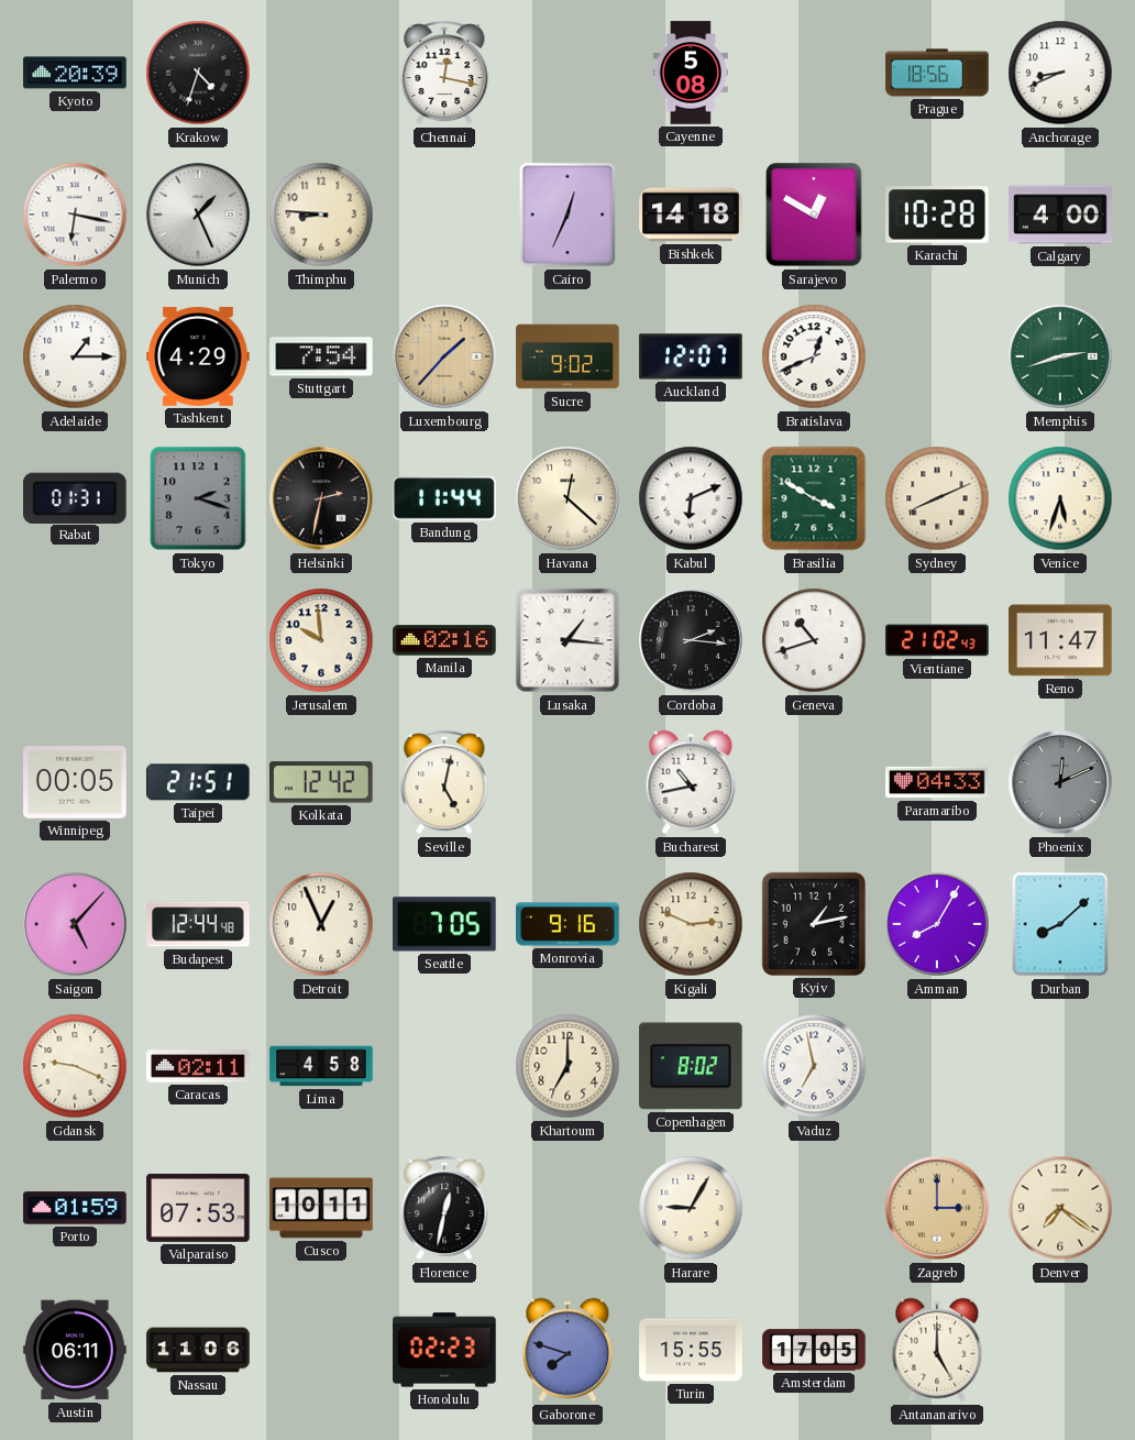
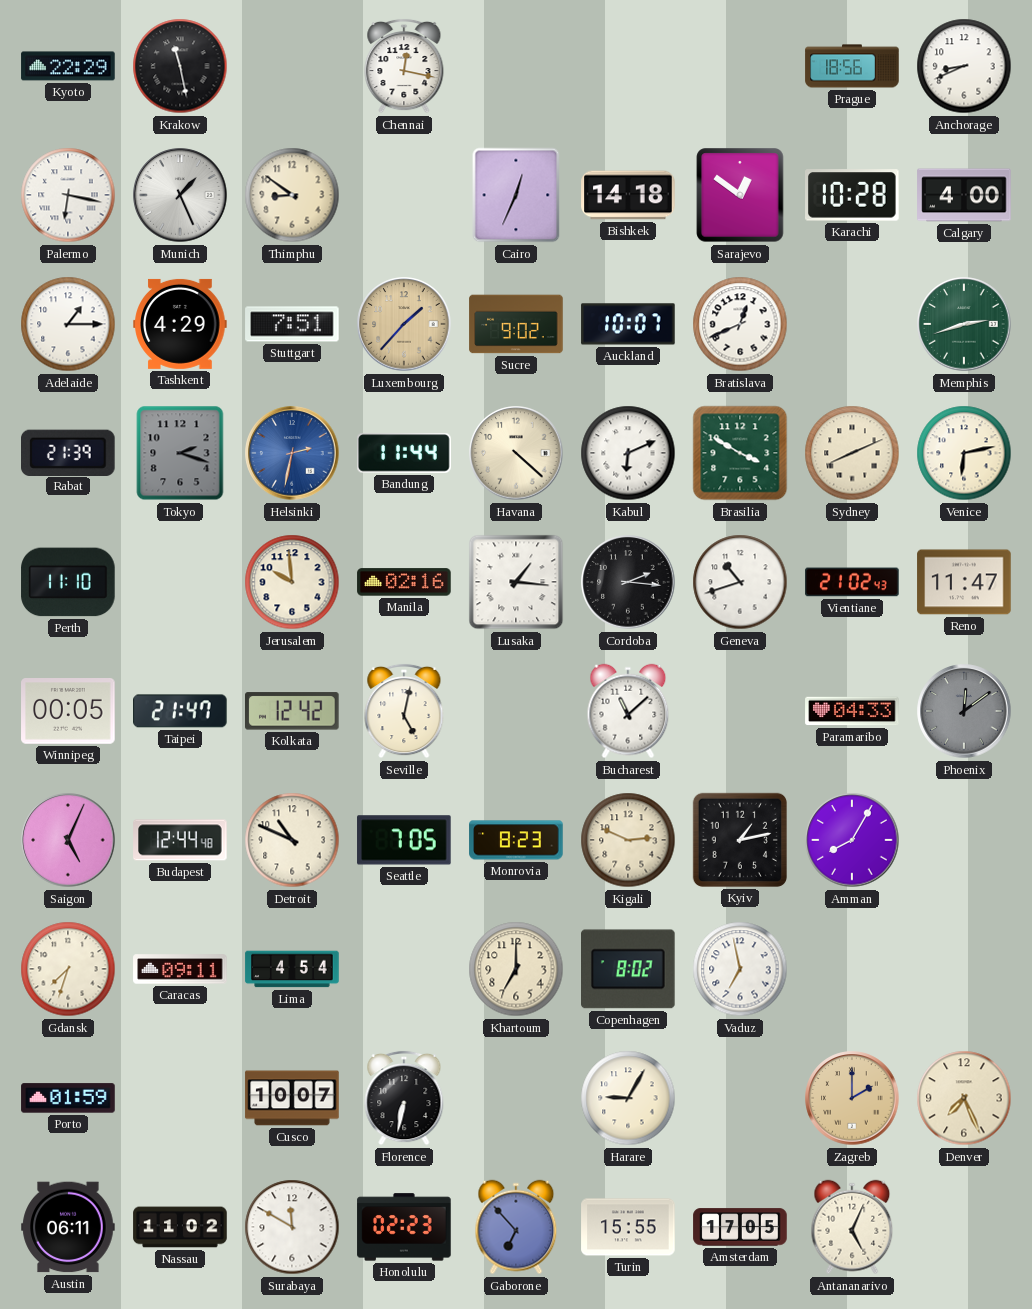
Kyoto: 20:39 -> 22:29
Krakow: 4:33 -> 11:28
Cayenne: 5:08 -> none
Thimphu: 8:46 -> 8:51
Sarajevo: 12:50 -> 12:51
Stuttgart: 7:54 -> 7:51
Auckland: 12:07 -> 10:07
Rabat: 01:31 -> 21:39
Helsinki dial: black -> blue
Havana: 12:22 -> 4:22
Venice: 5:33 -> 6:13
Perth: none -> 11:10
Taipei: 21:51 -> 21:47
Bucharest: 10:43 -> 11:08
Phoenix: 12:11 -> 12:09
Saigon: 5:07 -> 5:04
Detroit: 12:56 -> 10:49
Monrovia: 9:16 -> 8:23
Durban: 8:08 -> none
Gdansk: 9:19 -> 7:33
Caracas: 02:11 -> 09:11
Lima: 4:58 -> 4:54
Valparaiso: 07:53 -> none
Cusco: 10:11 -> 10:07
Florence: 12:32 -> 6:32
Zagreb: 3:00 -> 2:00
Denver: 7:21 -> 7:26
Nassau: 11:06 -> 11:02
Surabaya: none -> 11:50
Gaborone: 7:48 -> 6:53
Antananarivo: 5:00 -> 5:04
